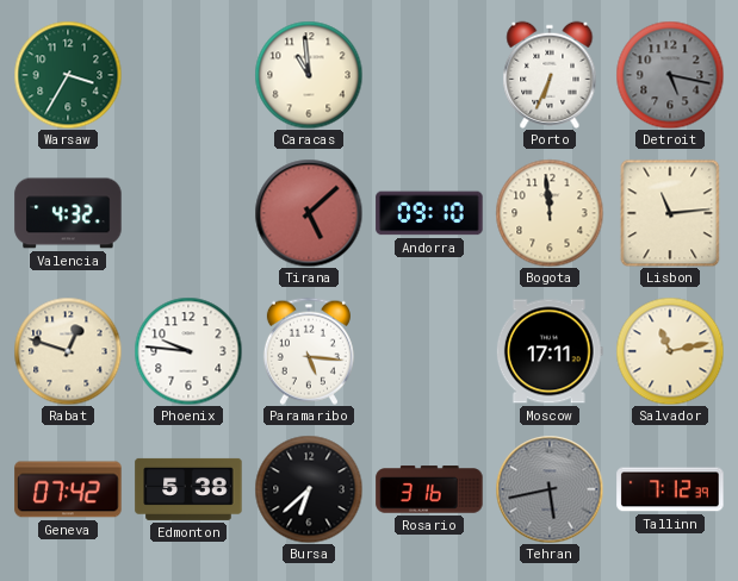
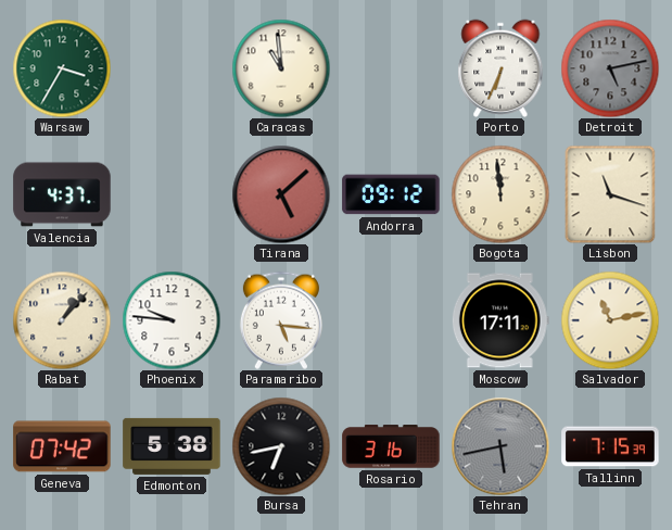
Detroit: 5:17 -> 5:13
Valencia: 4:32 -> 4:37
Andorra: 09:10 -> 09:12
Lisbon: 11:14 -> 11:18
Rabat: 12:48 -> 1:07
Bursa: 6:38 -> 6:43
Tallinn: 7:12 -> 7:15
